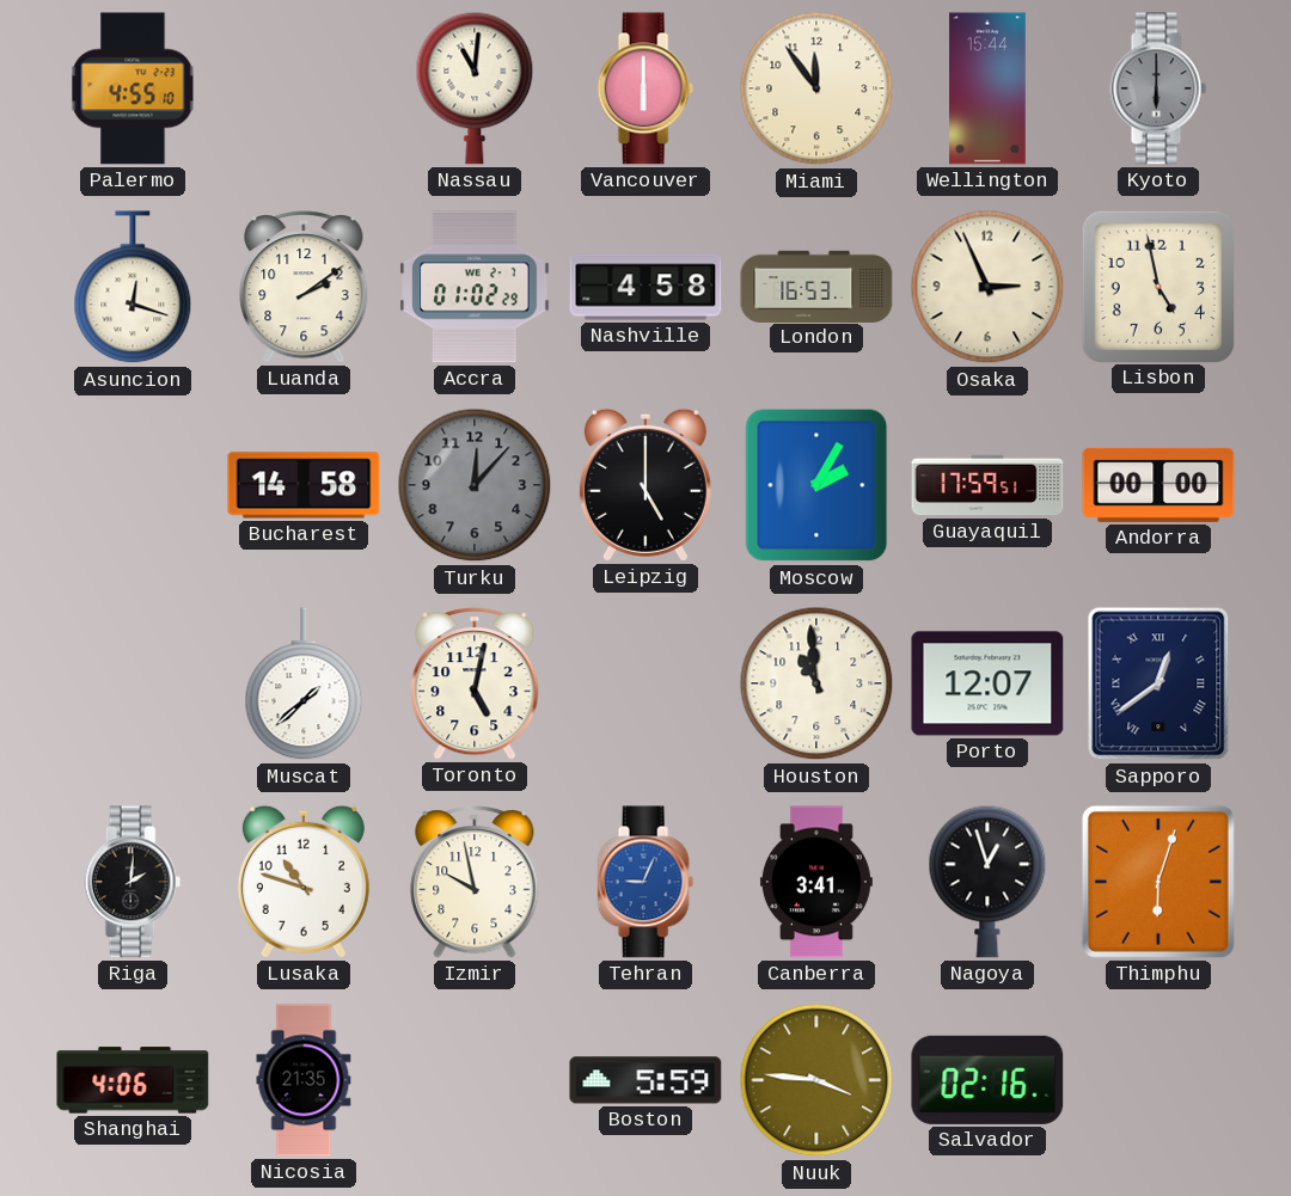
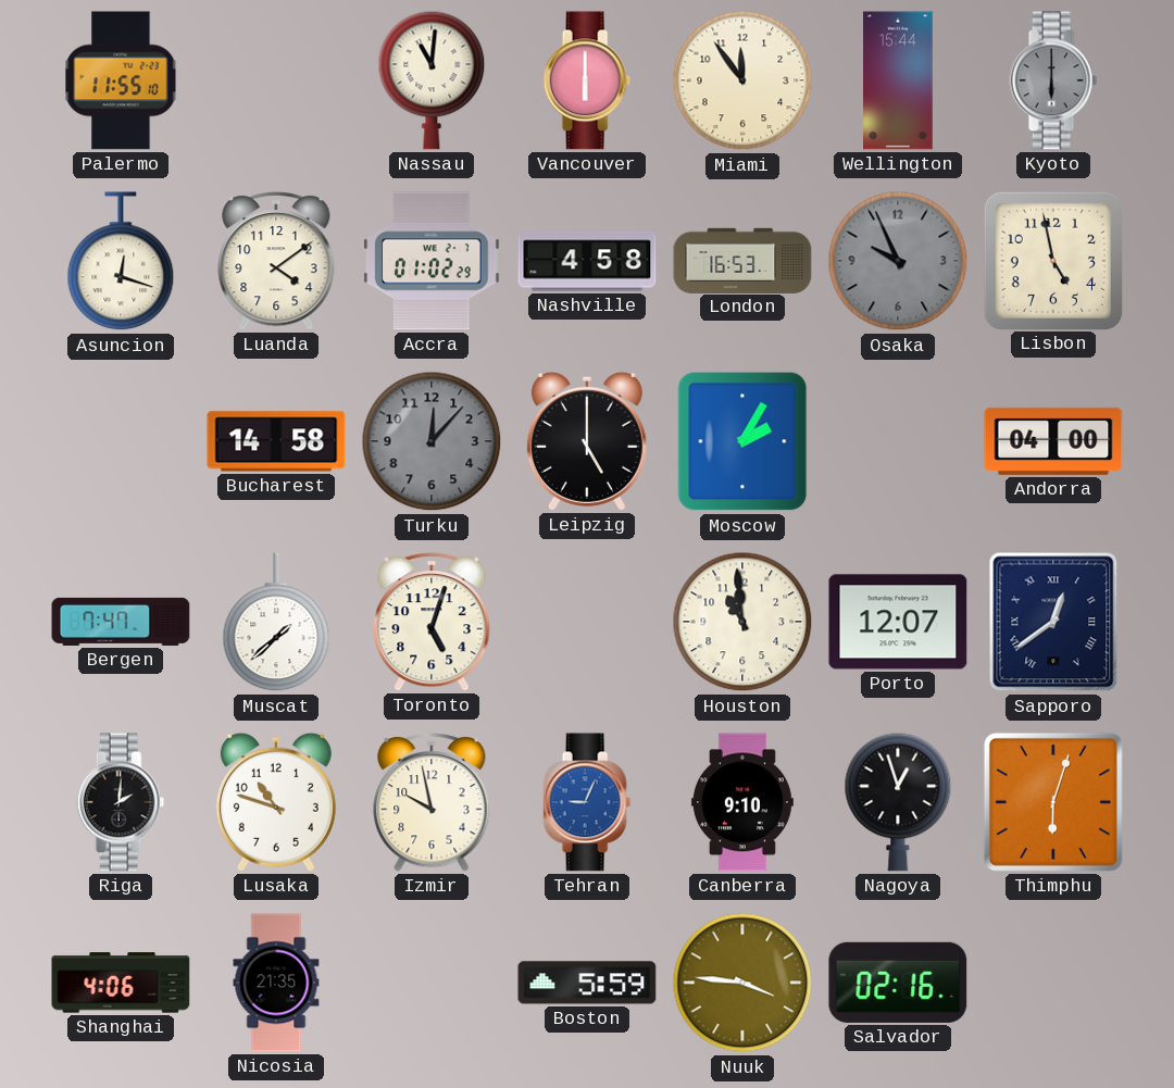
Palermo: 4:55 -> 11:55
Luanda: 2:09 -> 4:09
Osaka: 2:56 -> 9:56
Osaka dial: cream -> grey
Guayaquil: 17:59 -> none
Andorra: 00:00 -> 04:00
Bergen: none -> 7:47
Toronto: 5:02 -> 5:03
Canberra: 3:41 -> 9:10
